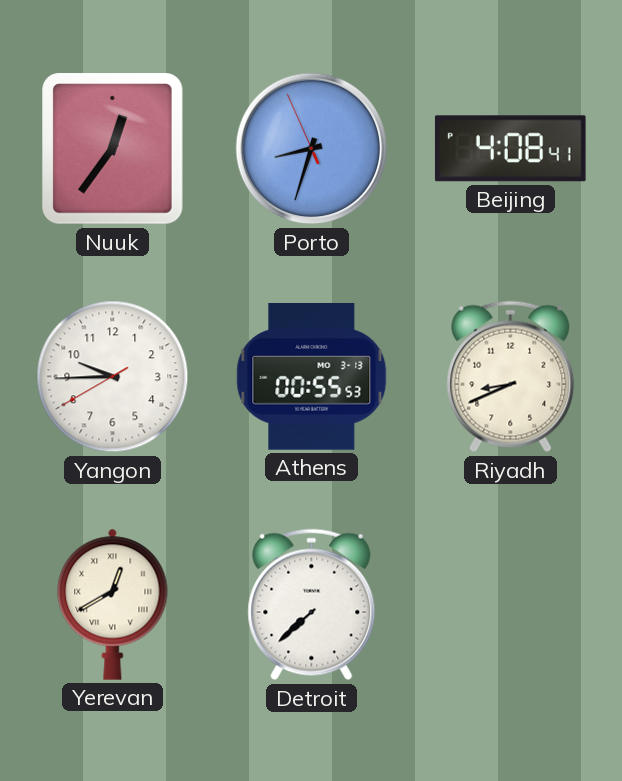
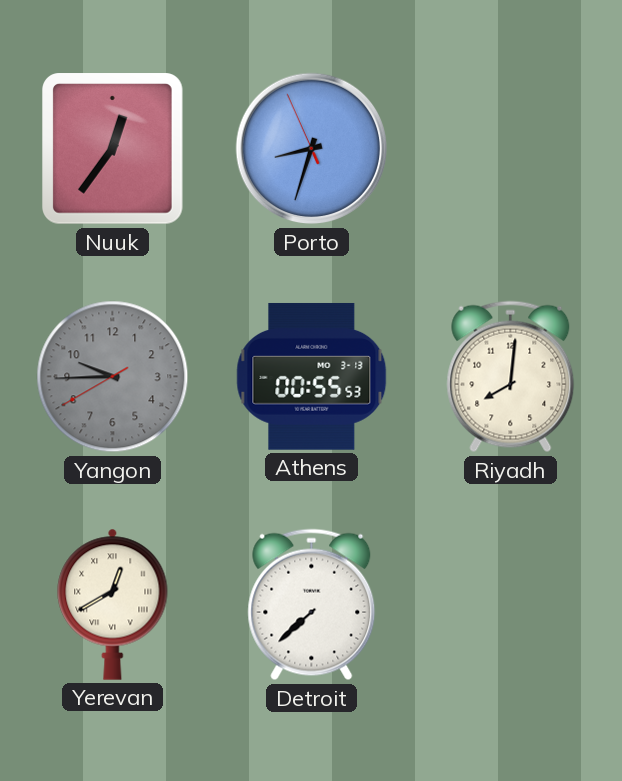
Beijing: 4:08 -> none
Yangon dial: white -> grey
Riyadh: 8:41 -> 8:01
